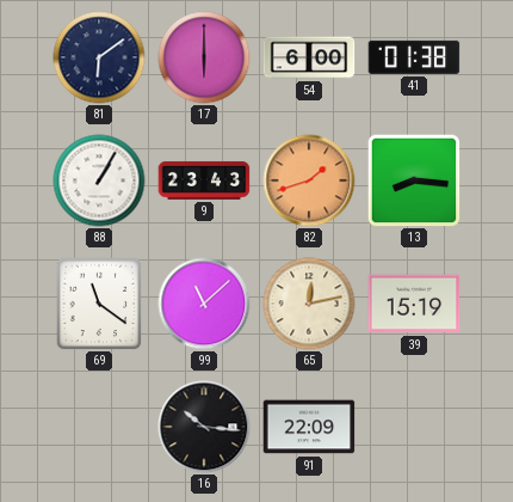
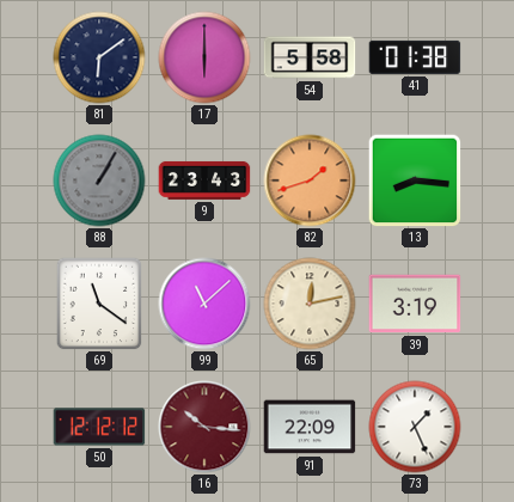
54: 6:00 -> 5:58
88 dial: white -> grey
39: 15:19 -> 3:19
50: none -> 12:12
16 dial: black -> burgundy
73: none -> 1:26
